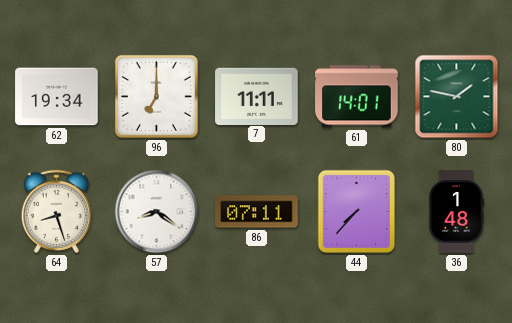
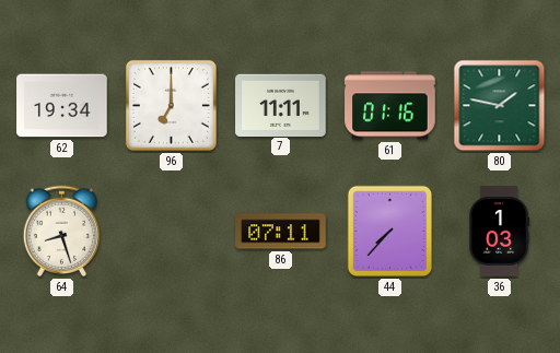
61: 14:01 -> 01:16
57: 8:21 -> none
36: 1:48 -> 1:03
